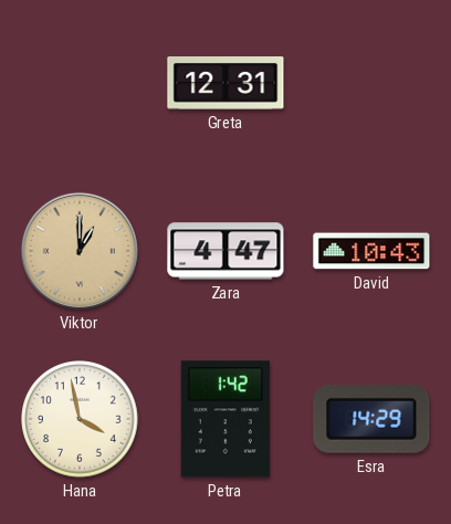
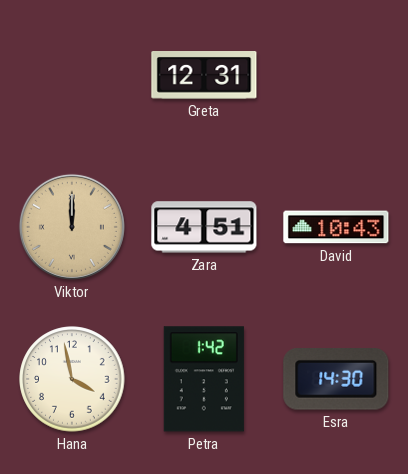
Viktor: 1:00 -> 12:00
Zara: 4:47 -> 4:51
Esra: 14:29 -> 14:30
